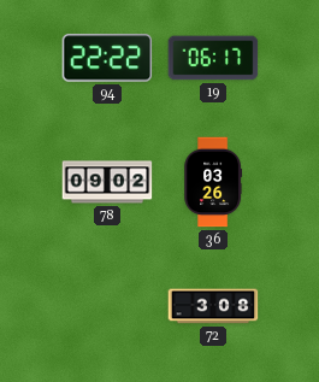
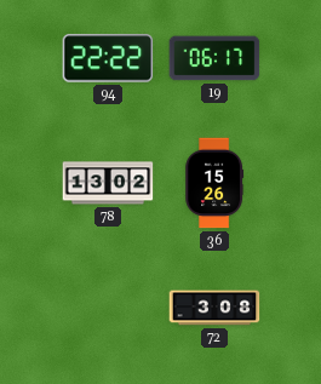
78: 09:02 -> 13:02
36: 03:26 -> 15:26
